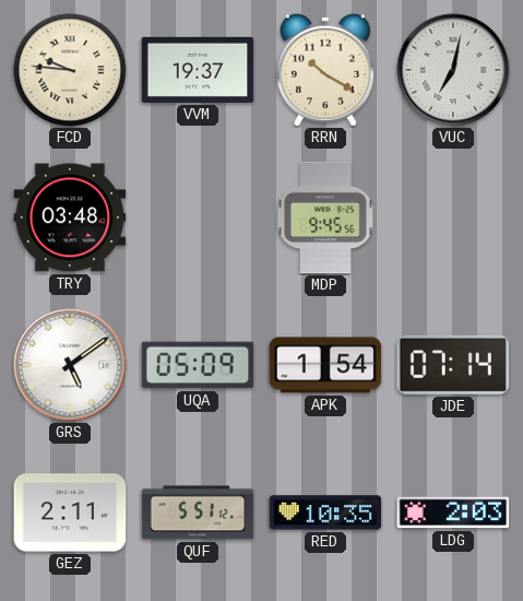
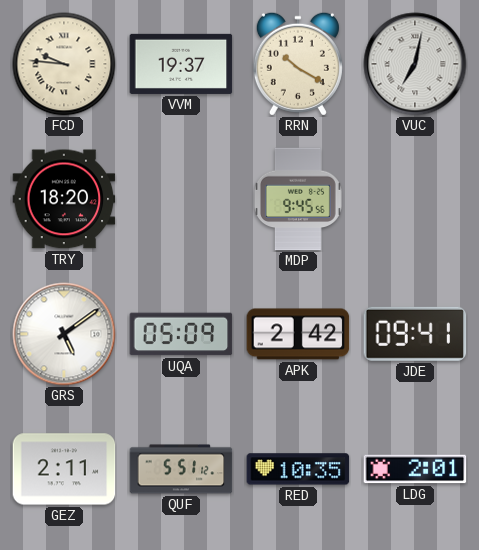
TRY: 03:48 -> 18:20
APK: 1:54 -> 2:42
JDE: 07:14 -> 09:41
LDG: 2:03 -> 2:01
